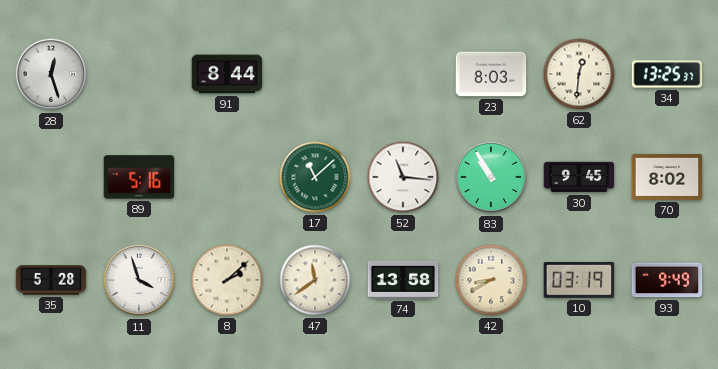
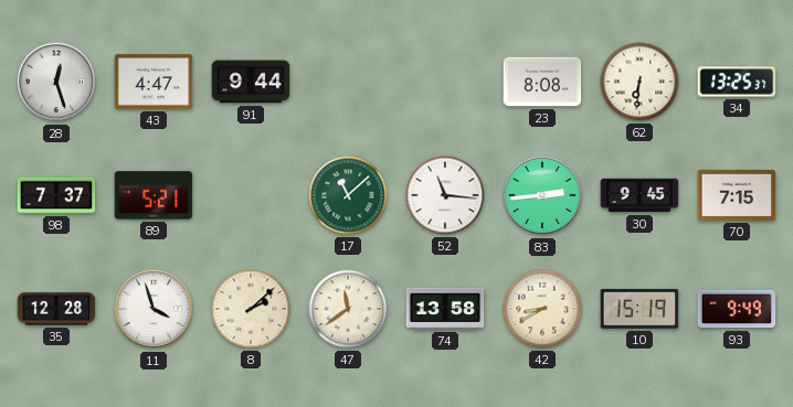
43: none -> 4:47
91: 8:44 -> 9:44
23: 8:03 -> 8:08
62: 12:31 -> 6:31
98: none -> 7:37
89: 5:16 -> 5:21
83: 10:55 -> 2:44
70: 8:02 -> 7:15
35: 5:28 -> 12:28
10: 03:19 -> 15:19
